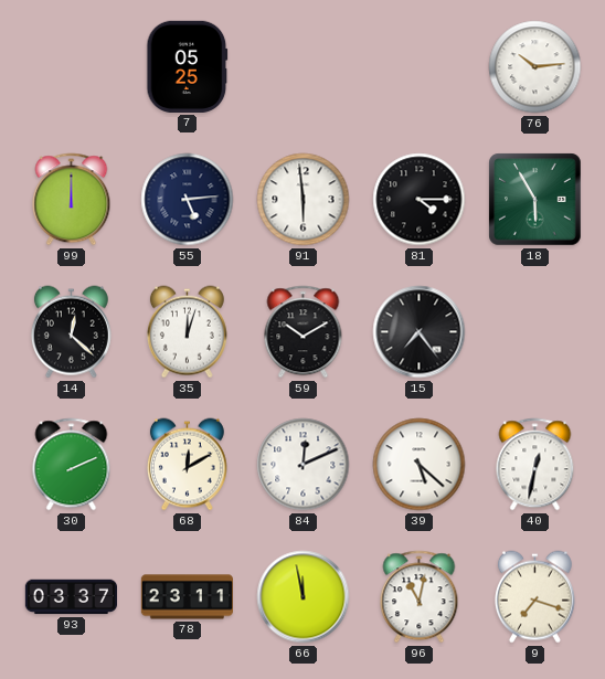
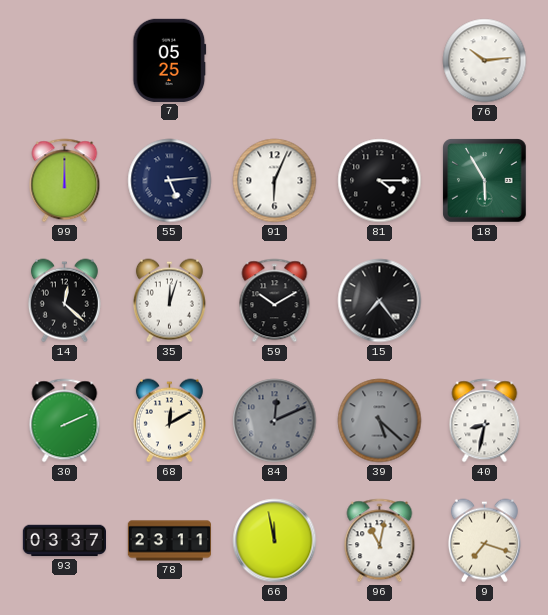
91: 5:59 -> 6:04
84 dial: white -> grey
39 dial: white -> grey
40: 12:32 -> 8:32
